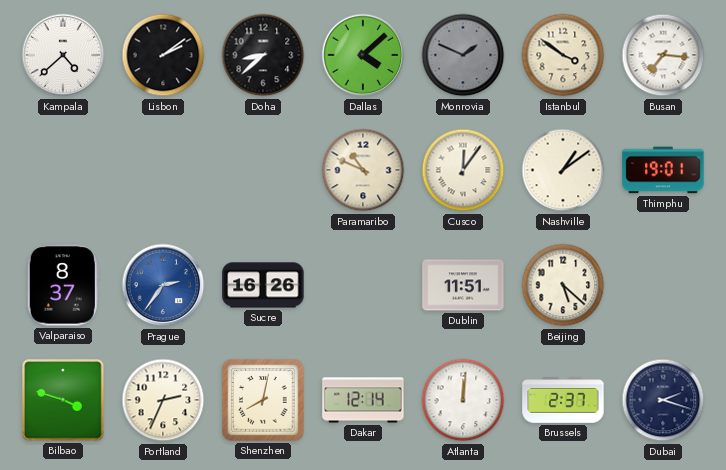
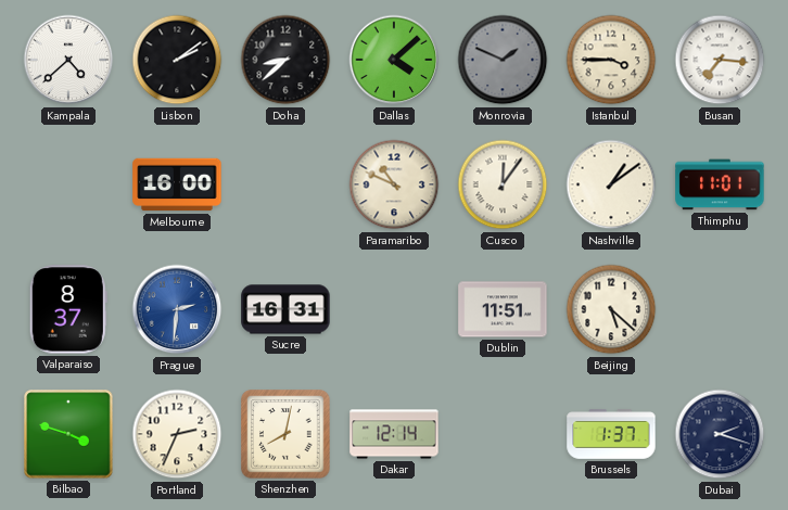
Istanbul: 3:51 -> 3:45
Melbourne: none -> 16:00
Thimphu: 19:01 -> 11:01
Prague: 2:36 -> 2:31
Sucre: 16:26 -> 16:31
Atlanta: 12:01 -> none
Brussels: 2:37 -> 1:37
